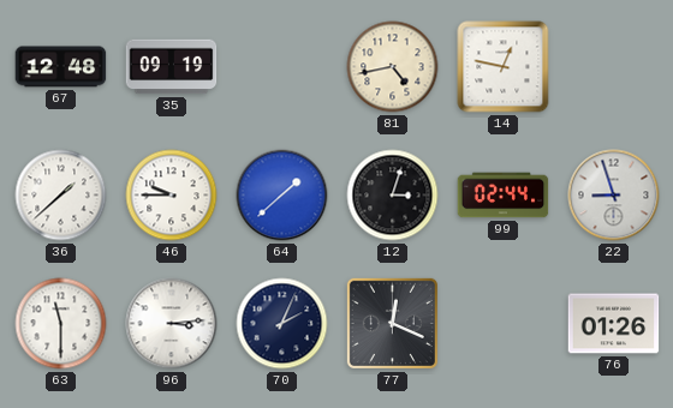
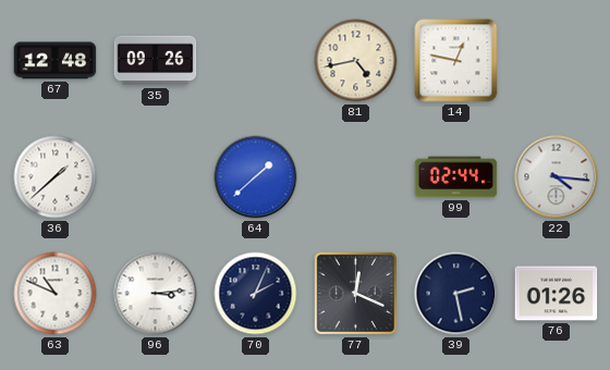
35: 09:19 -> 09:26
46: 9:45 -> none
12: 3:03 -> none
22: 8:57 -> 4:16
63: 11:30 -> 10:49
39: none -> 2:28
